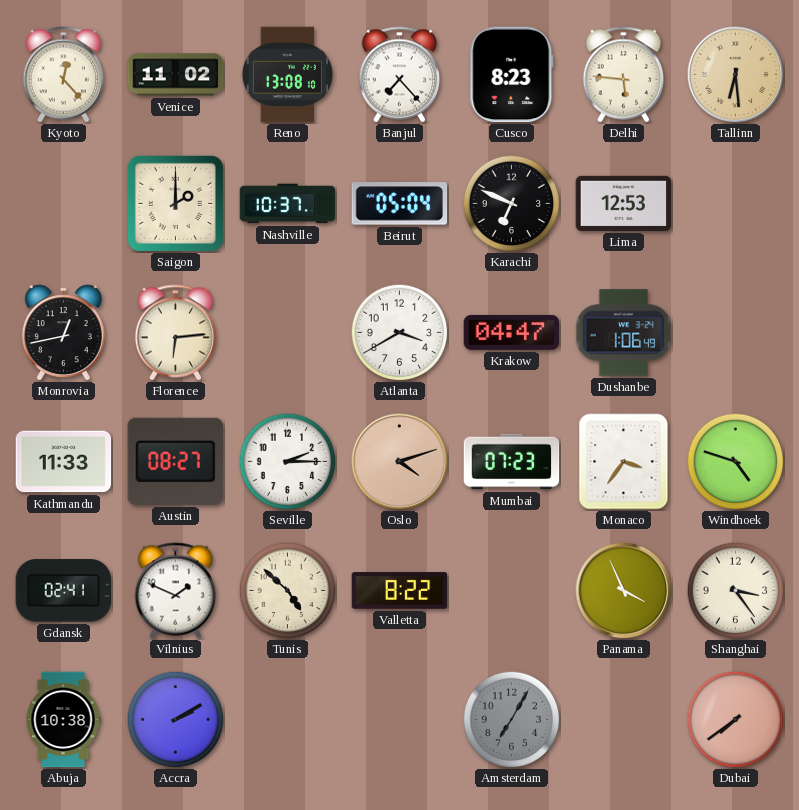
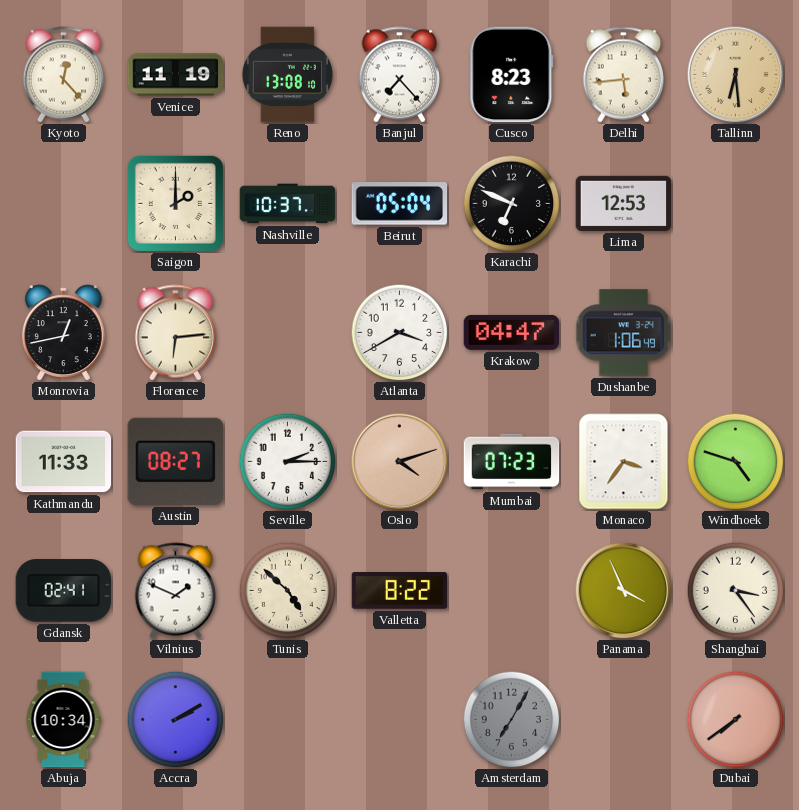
Venice: 11:02 -> 11:19
Delhi: 5:46 -> 5:44
Abuja: 10:38 -> 10:34
